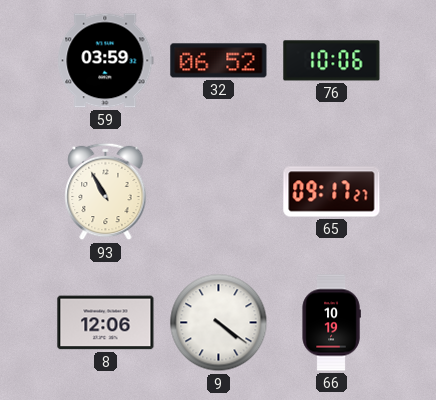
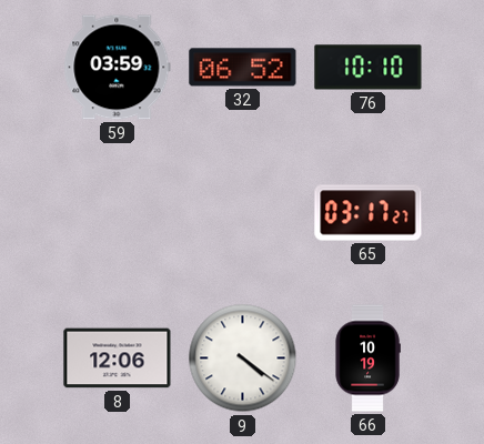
76: 10:06 -> 10:10
93: 10:55 -> none
65: 09:17 -> 03:17
